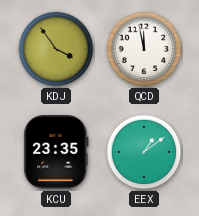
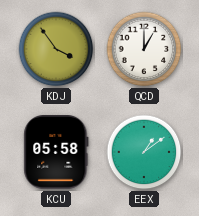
QCD: 11:58 -> 1:00
KCU: 23:35 -> 05:58
